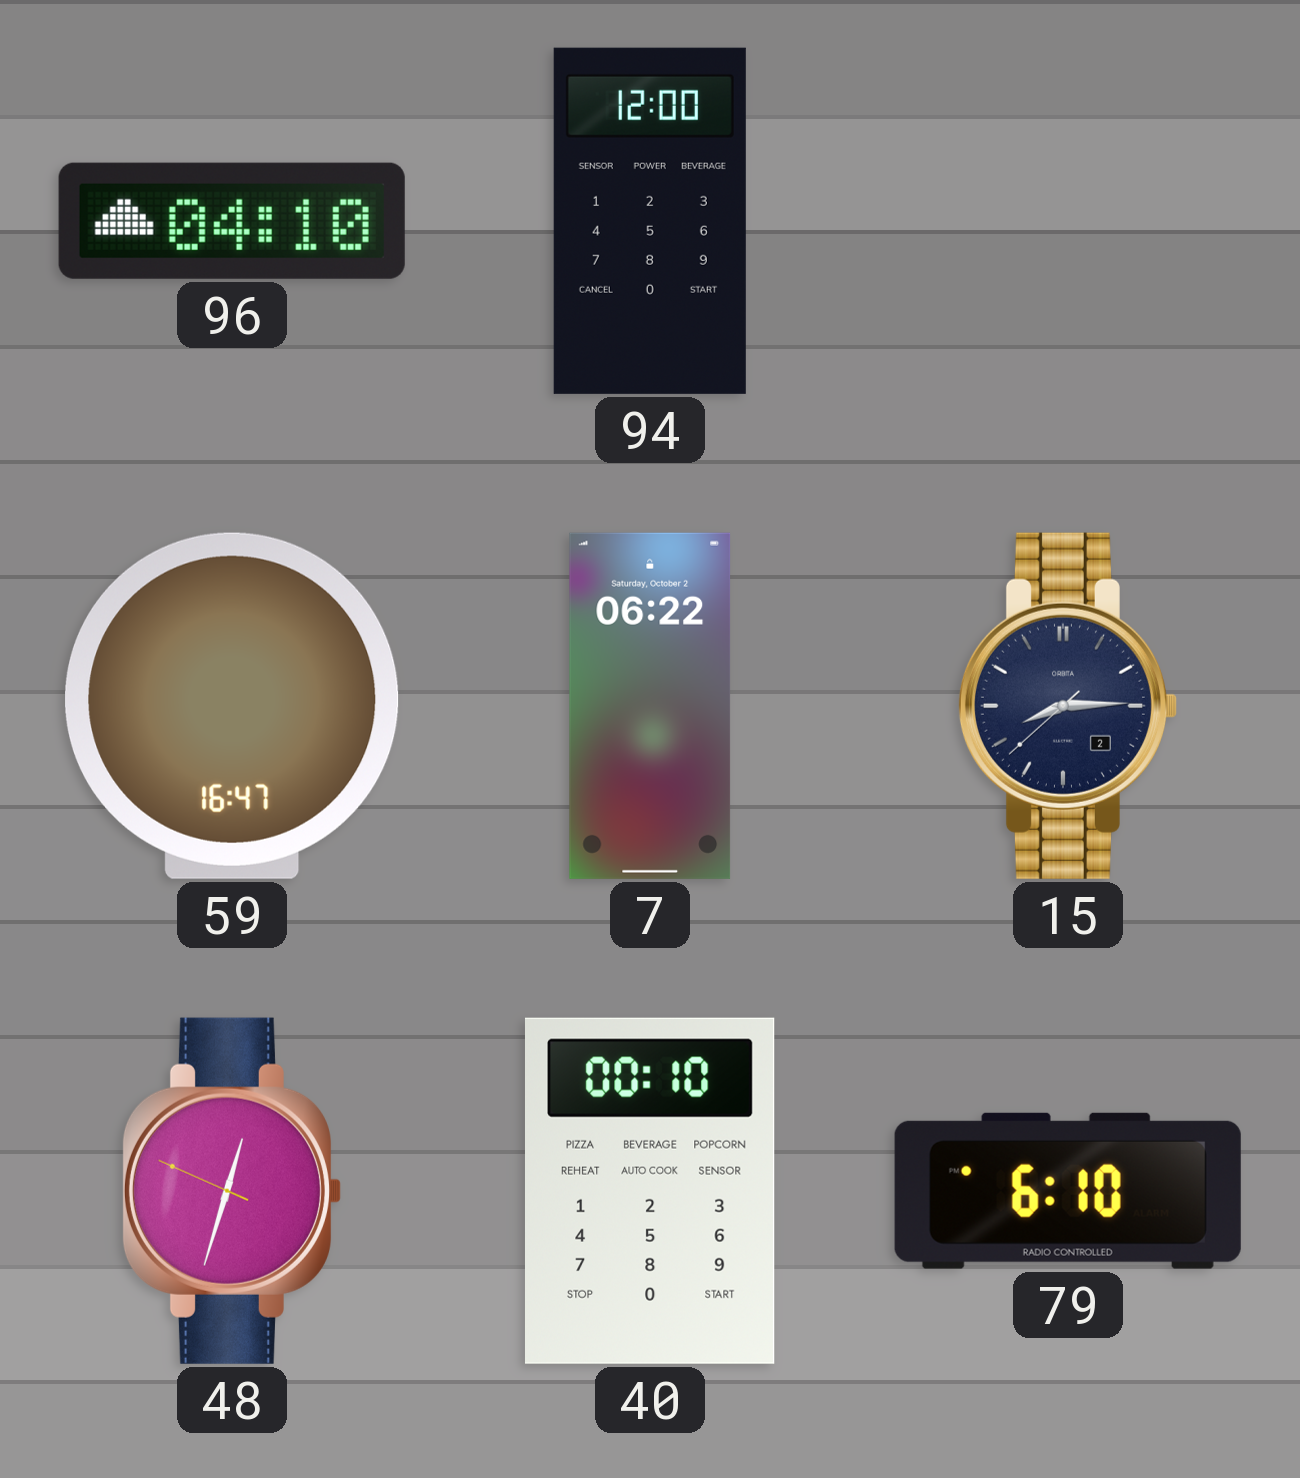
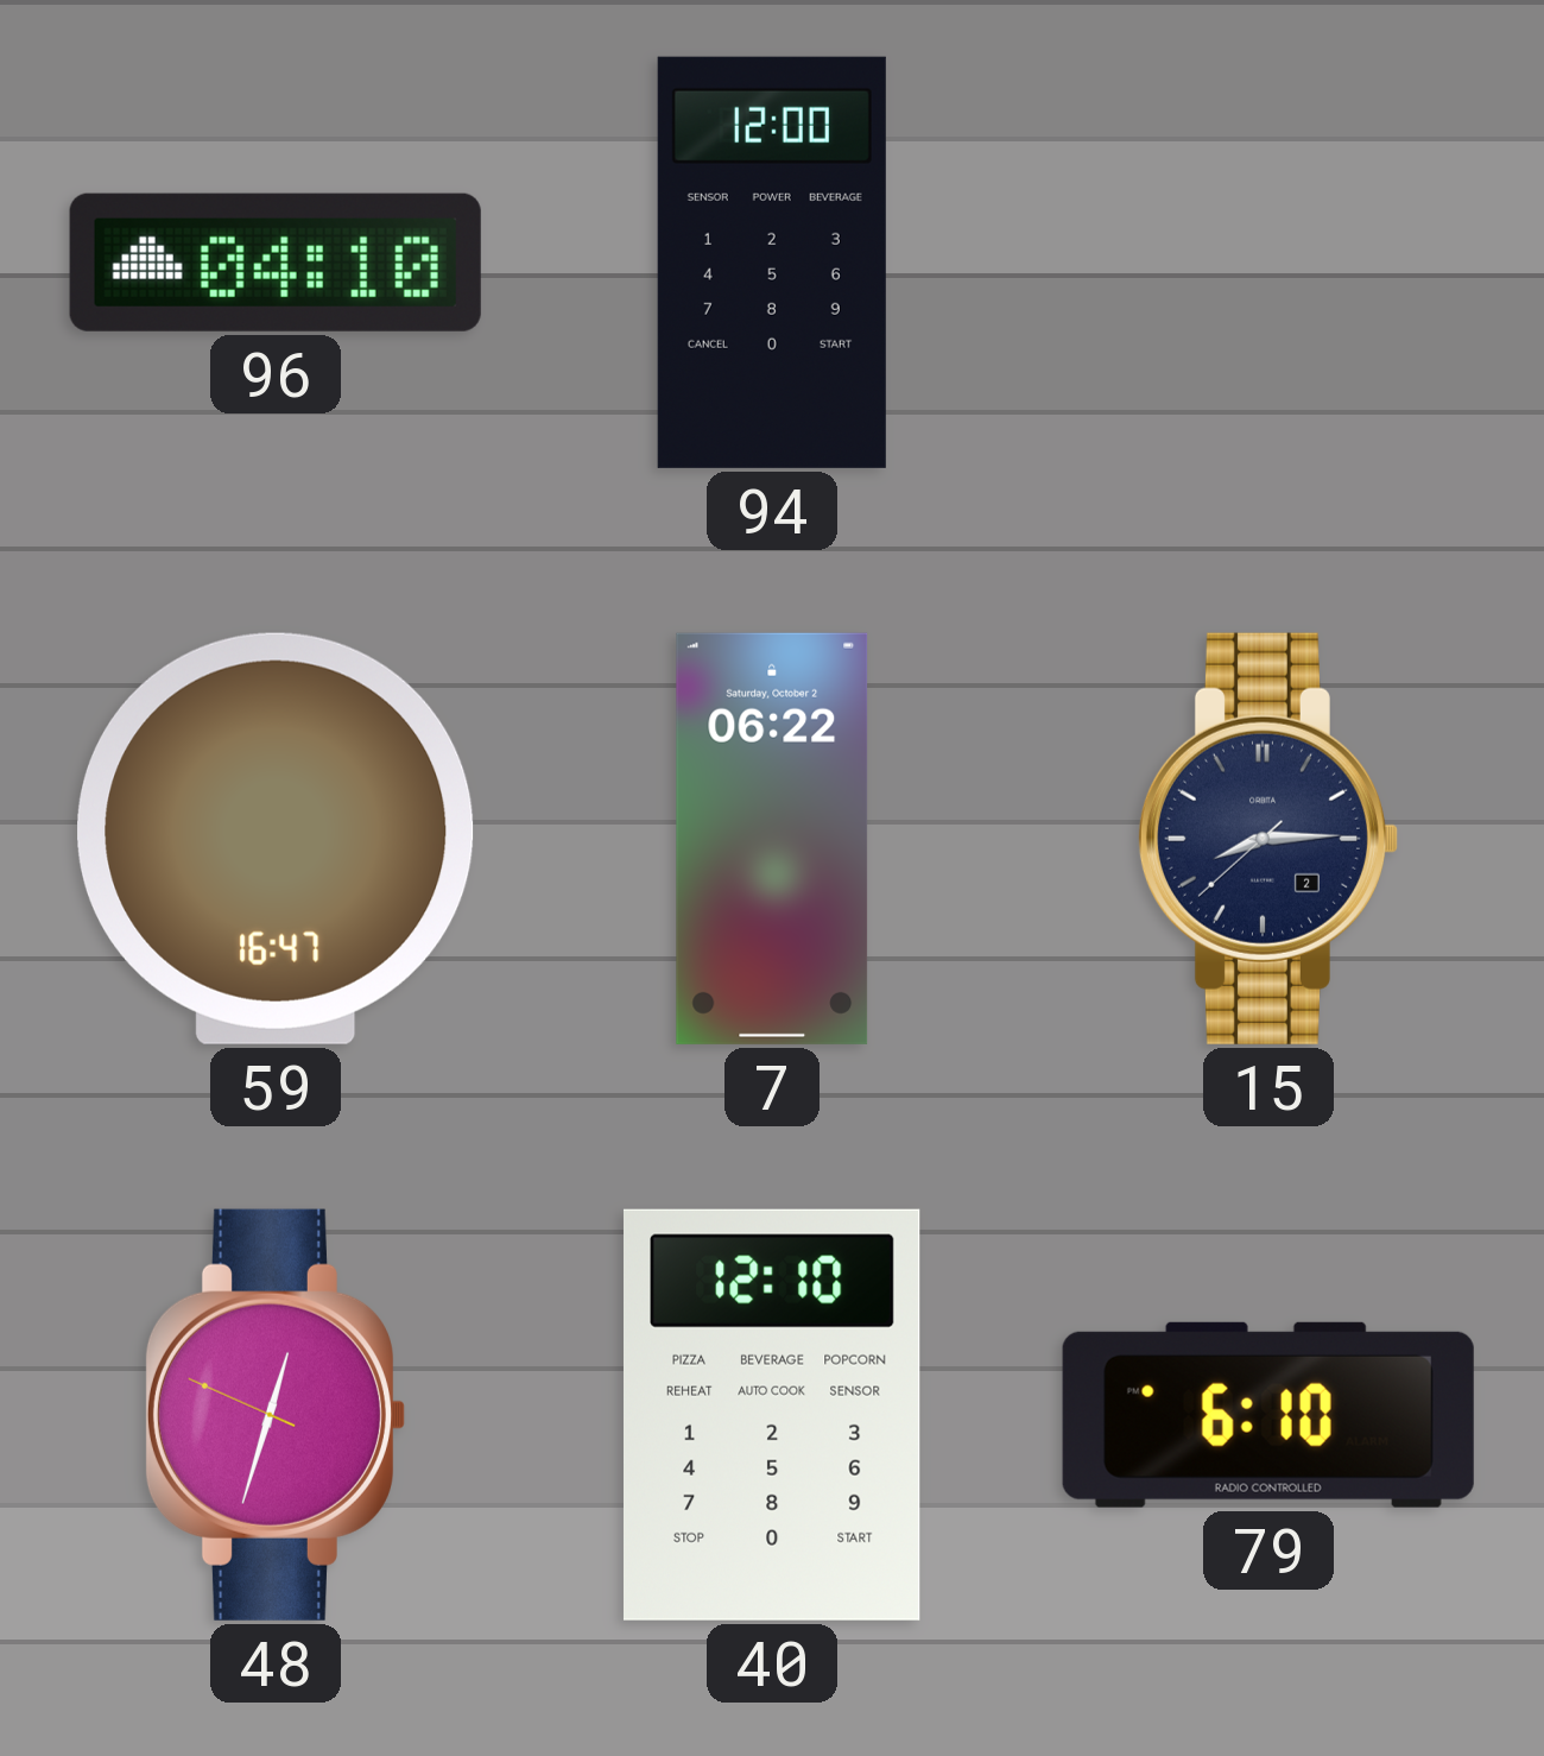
40: 00:10 -> 12:10
